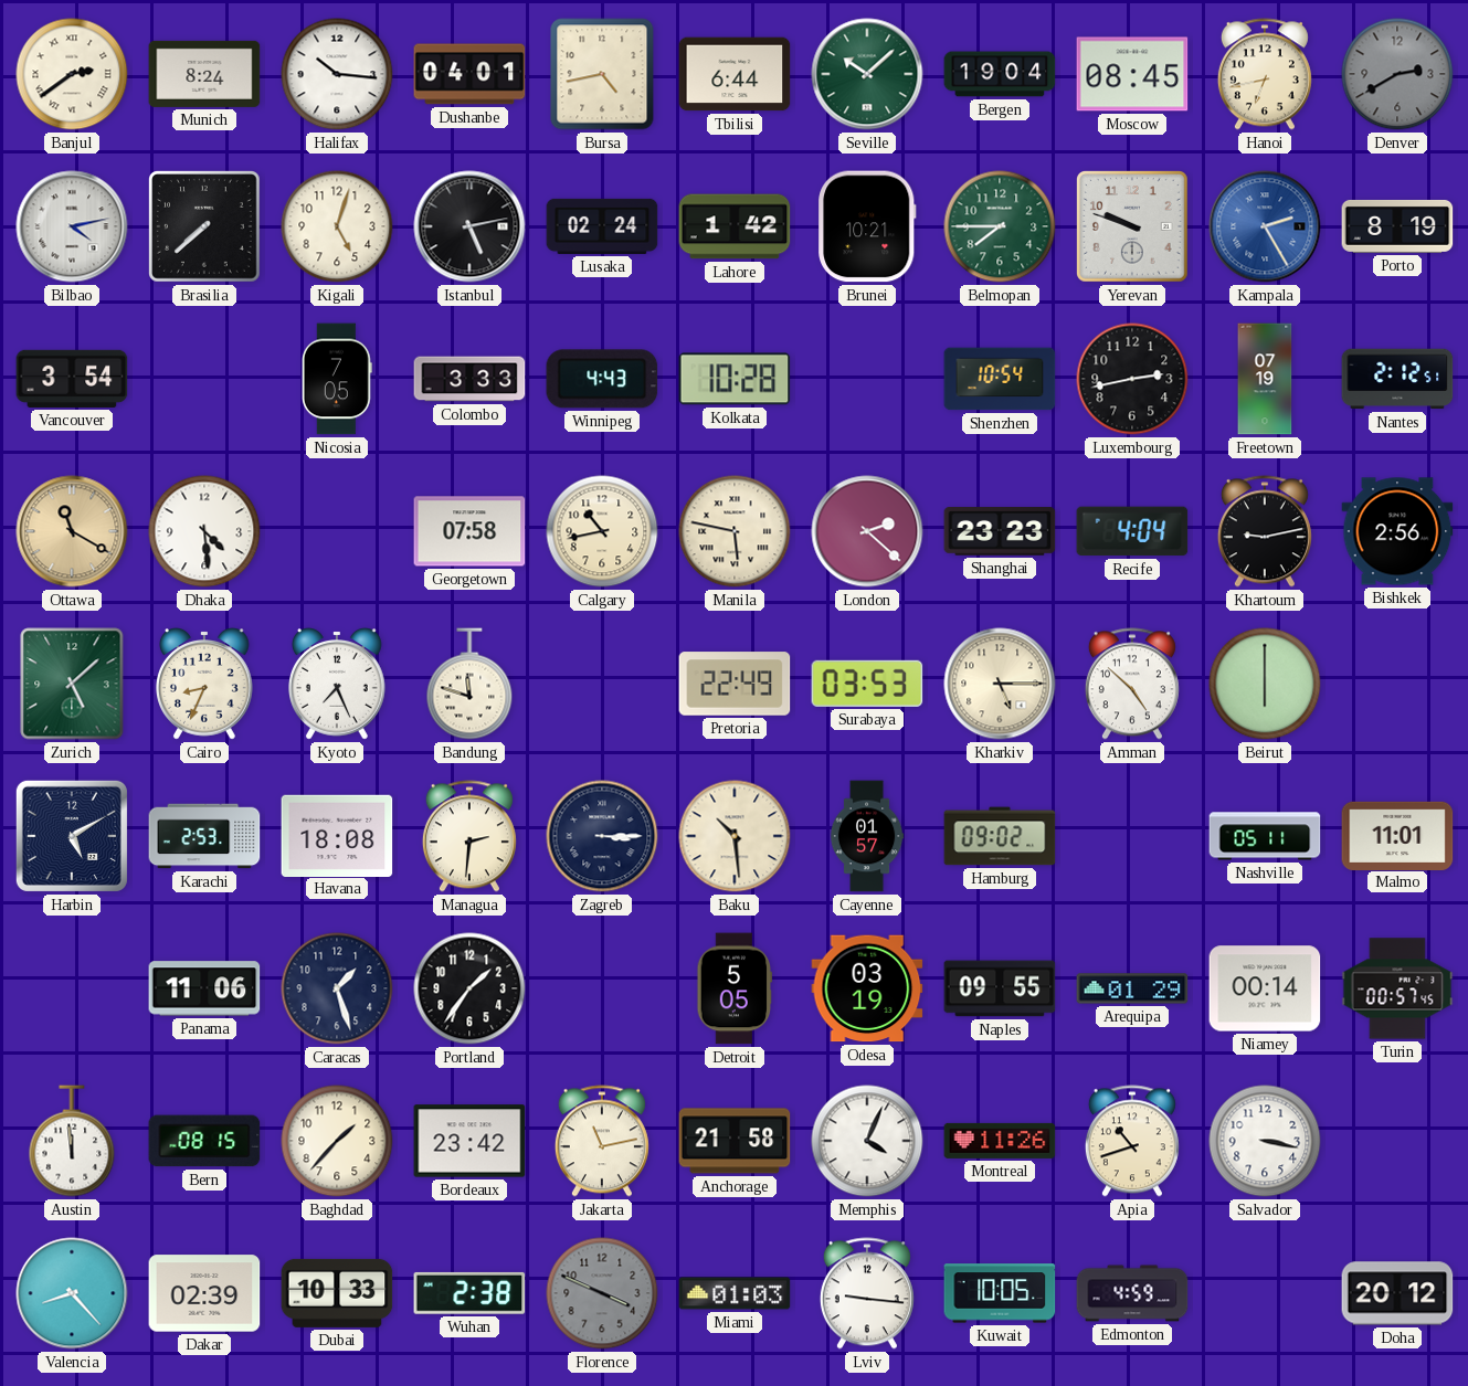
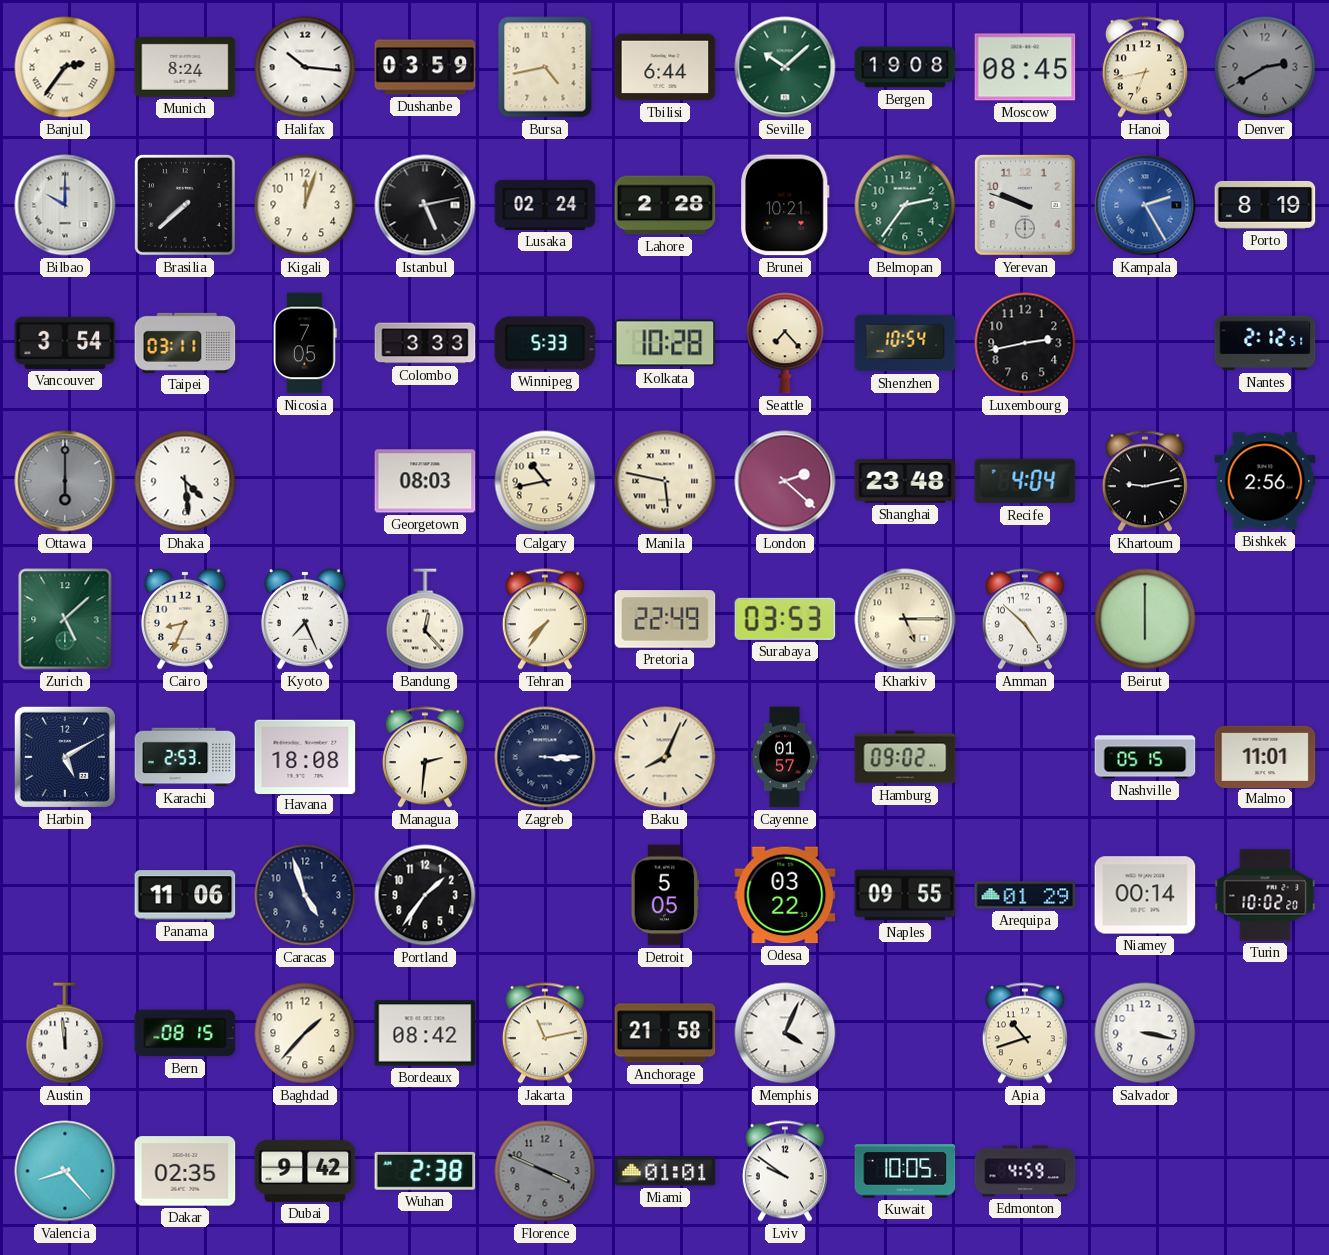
Banjul: 2:39 -> 2:36
Dushanbe: 04:01 -> 03:59
Bergen: 19:04 -> 19:08
Bilbao: 4:13 -> 10:00
Kigali: 5:03 -> 12:03
Lahore: 1:42 -> 2:28
Belmopan: 7:45 -> 2:36
Taipei: none -> 03:11
Winnipeg: 4:43 -> 5:33
Seattle: none -> 7:23
Freetown: 07:19 -> none
Ottawa: 11:20 -> 6:00
Ottawa dial: champagne -> grey
Georgetown: 07:58 -> 08:03
Shanghai: 23:23 -> 23:48
Bandung: 11:48 -> 12:23
Tehran: none -> 7:36
Baku: 10:29 -> 8:04
Nashville: 05:11 -> 05:15
Caracas: 1:27 -> 4:57
Odesa: 03:19 -> 03:22
Turin: 00:57 -> 10:02
Bordeaux: 23:42 -> 08:42
Montreal: 11:26 -> none
Dakar: 02:39 -> 02:35
Dubai: 10:33 -> 9:42
Miami: 01:03 -> 01:01
Lviv: 9:16 -> 9:51
Doha: 20:12 -> none
